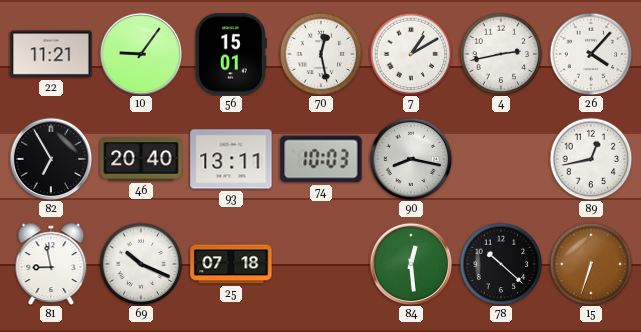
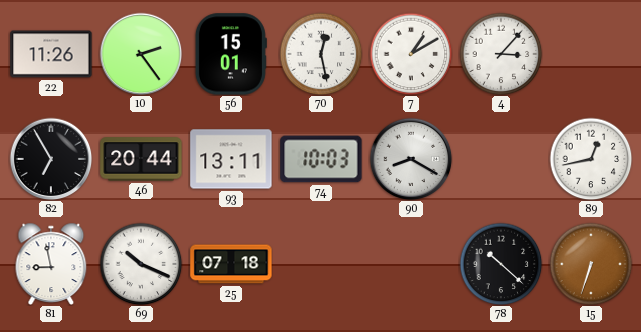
22: 11:21 -> 11:26
10: 9:06 -> 2:24
4: 2:43 -> 3:07
26: 4:07 -> none
46: 20:40 -> 20:44
90: 8:17 -> 8:20
84: 12:29 -> none
